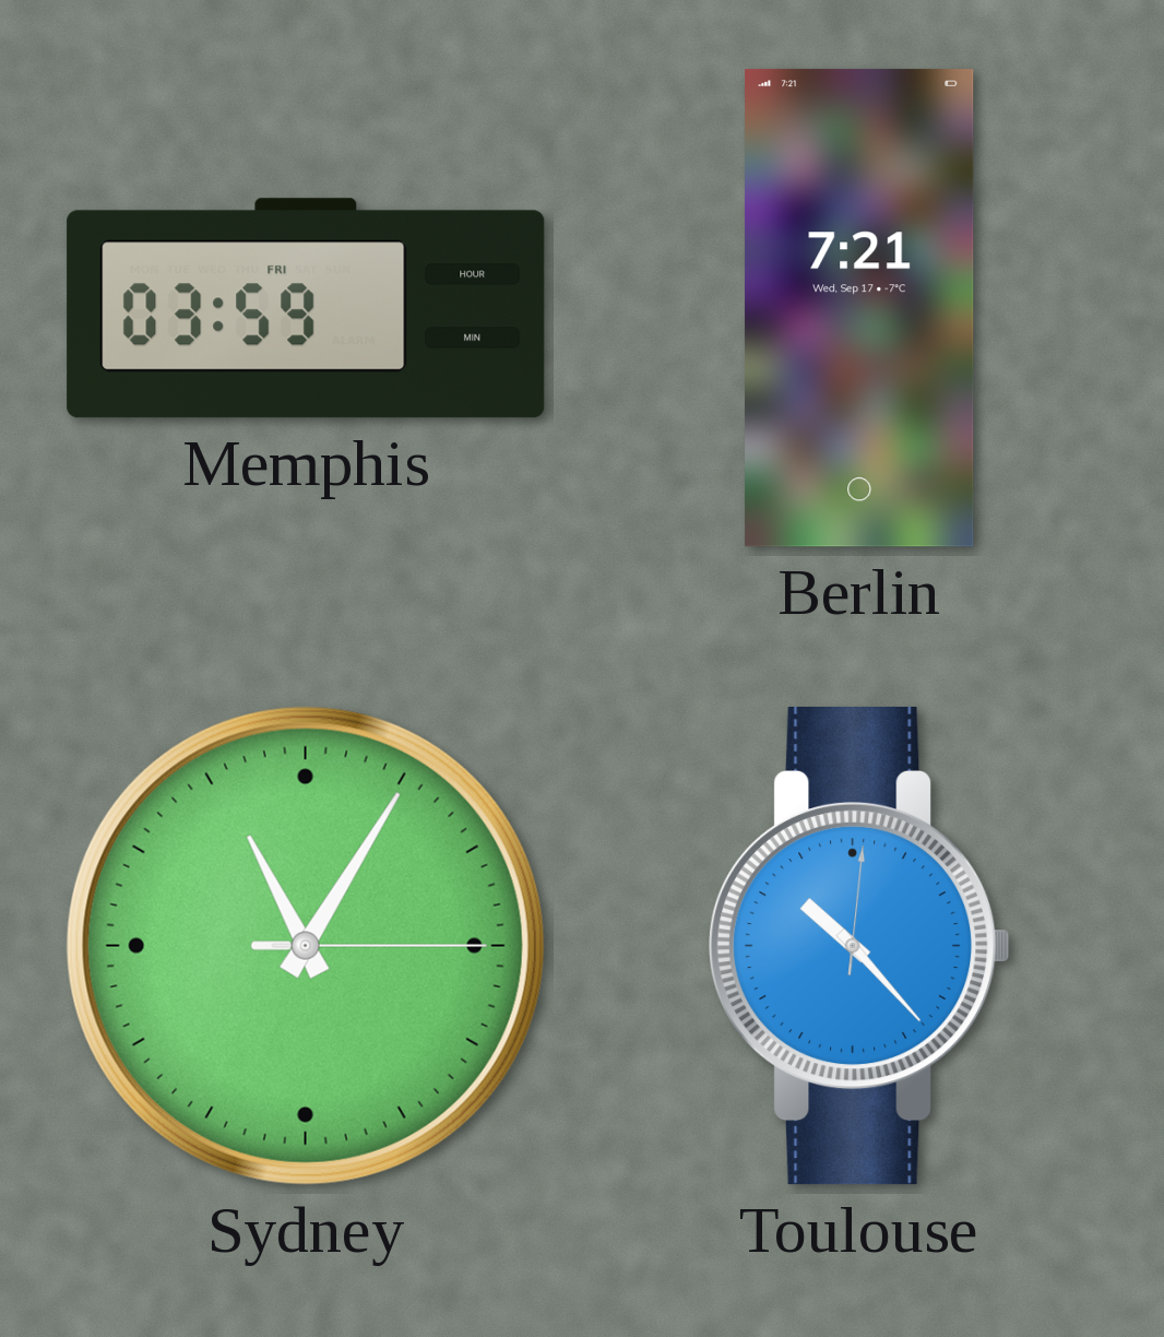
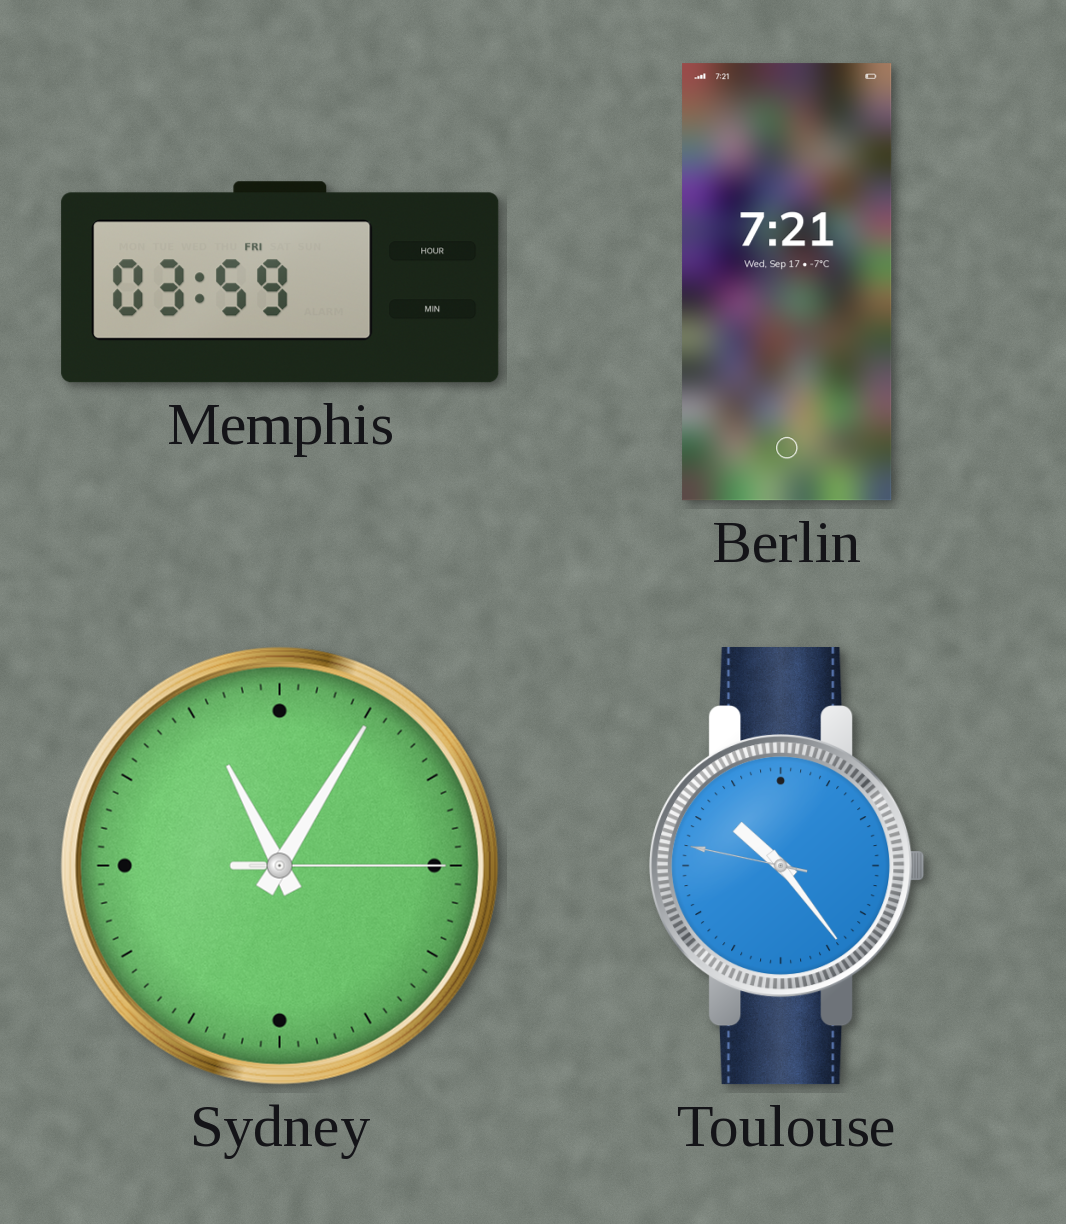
Toulouse: 10:23:01 -> 10:23:47
